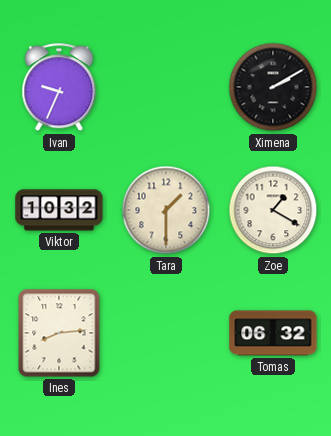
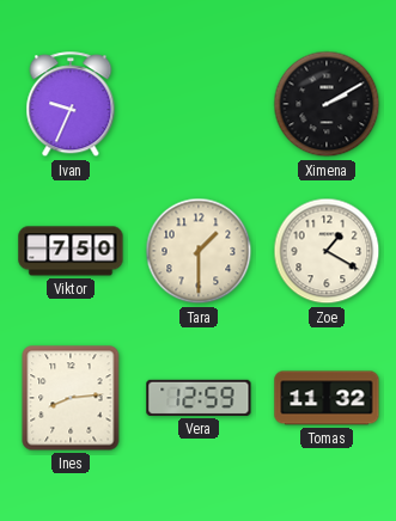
Viktor: 10:32 -> 7:50
Vera: none -> 12:59
Tomas: 06:32 -> 11:32
